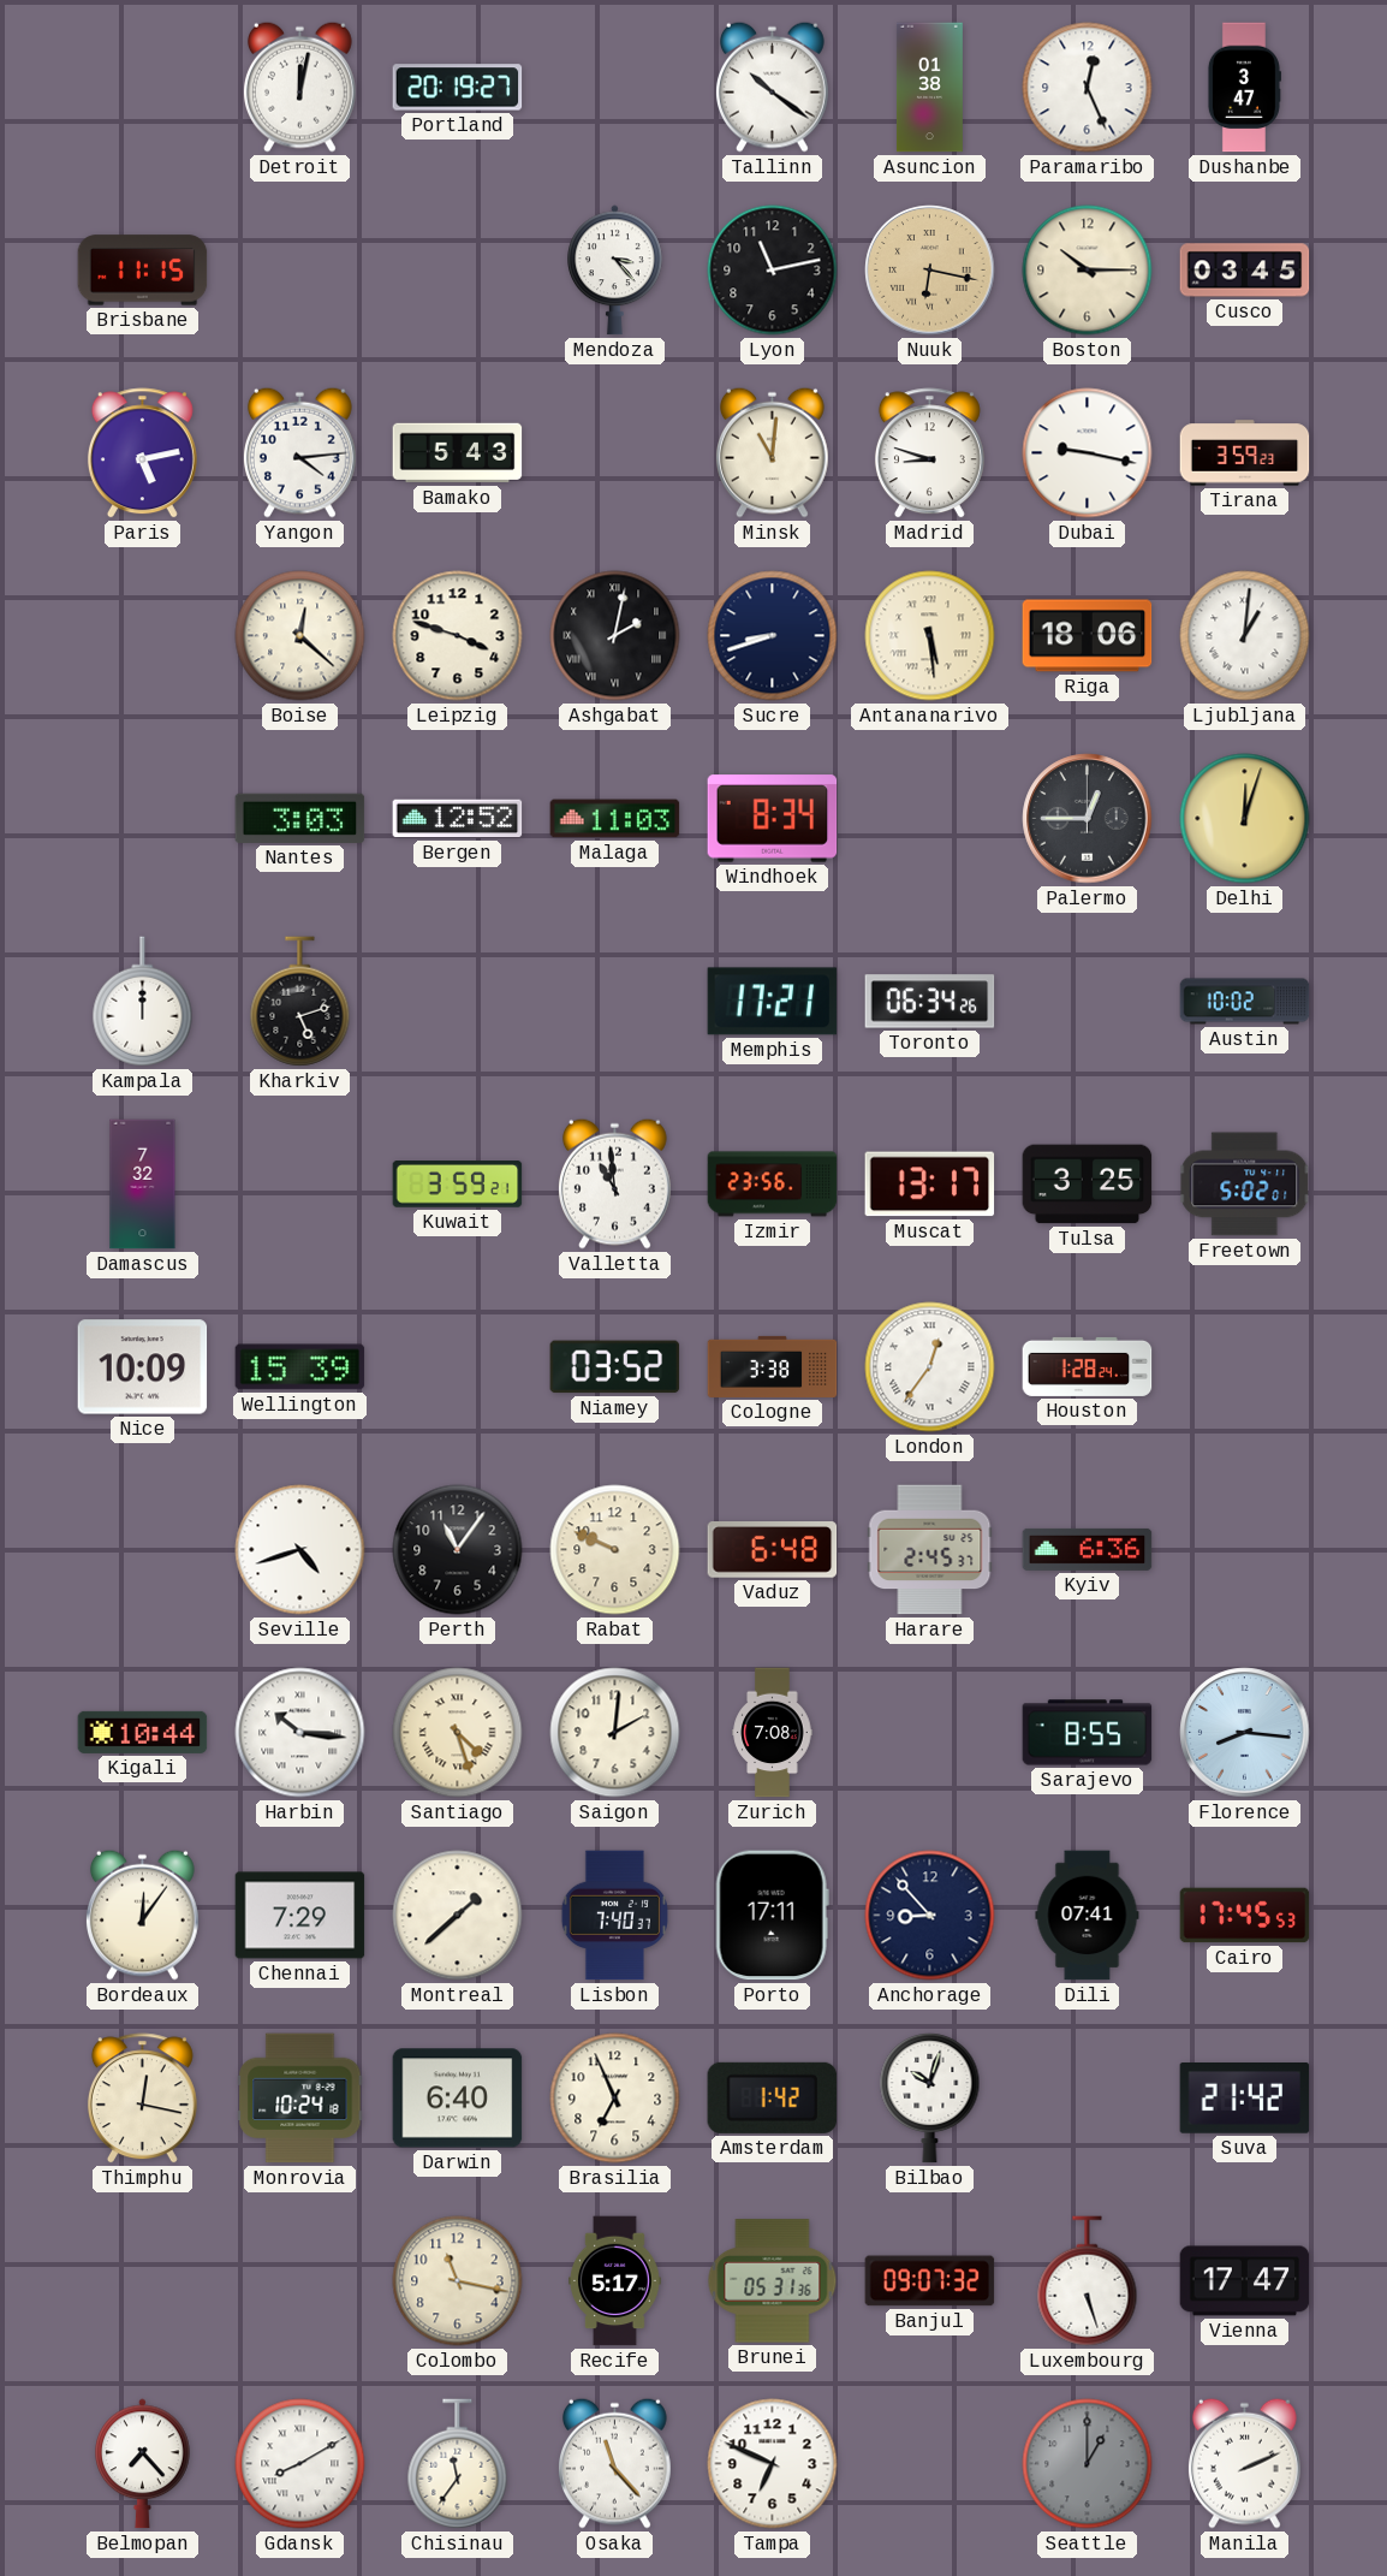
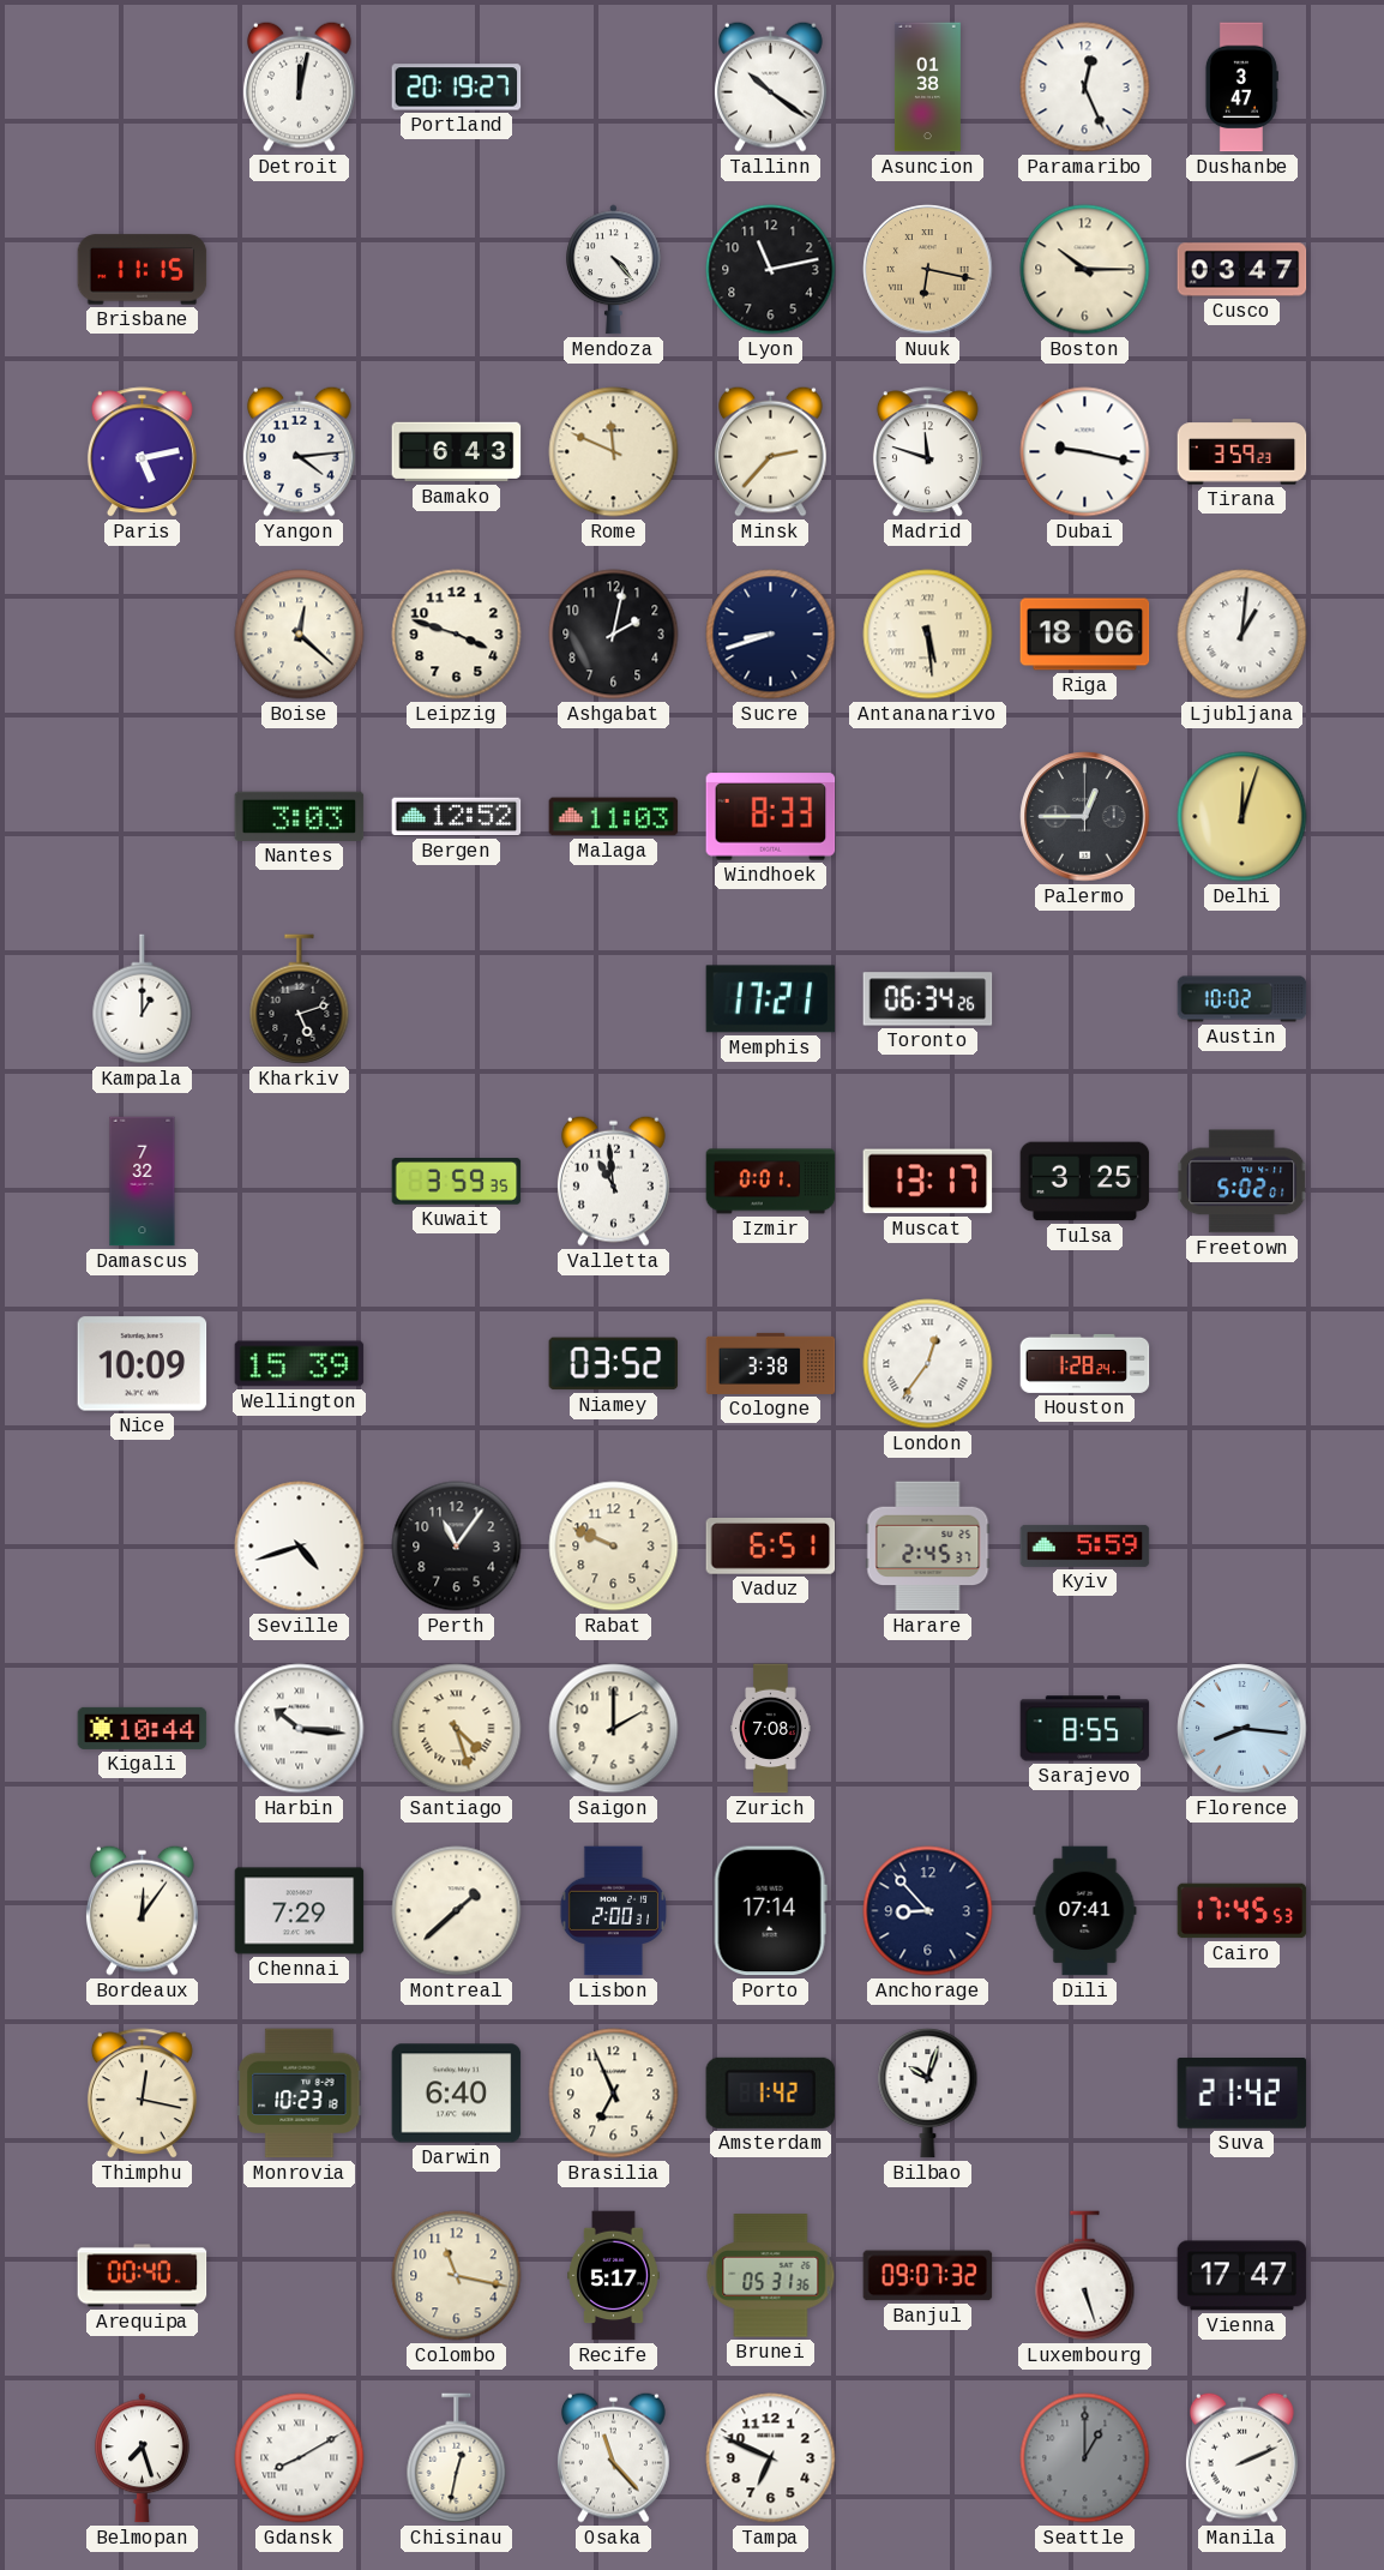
Mendoza: 3:23 -> 4:23
Cusco: 03:45 -> 03:47
Bamako: 5:43 -> 6:43
Rome: none -> 11:49
Minsk: 11:01 -> 2:37
Madrid: 8:48 -> 11:48
Ashgabat numerals: Roman -> Arabic
Windhoek: 8:34 -> 8:33
Kampala: 12:00 -> 1:00
Kuwait: 3:59:21 -> 3:59:35
Izmir: 23:56 -> 0:01
Vaduz: 6:48 -> 6:51
Kyiv: 6:36 -> 5:59
Saigon: 2:01 -> 2:00
Lisbon: 7:40 -> 2:00
Porto: 17:11 -> 17:14
Monrovia: 10:24 -> 10:23
Arequipa: none -> 00:40
Belmopan: 7:23 -> 7:27
Chisinau: 11:36 -> 12:32
